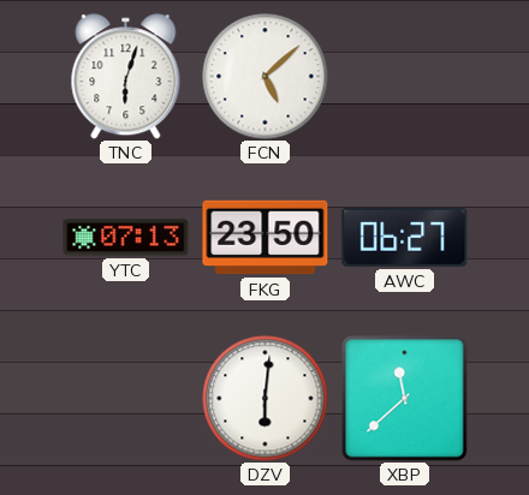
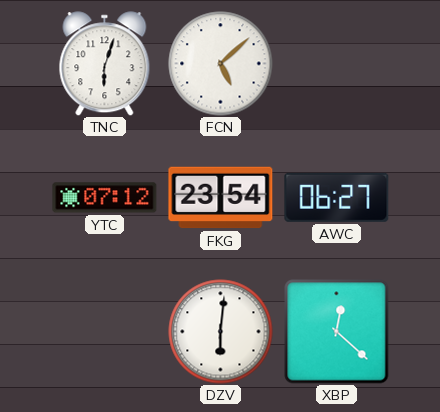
YTC: 07:13 -> 07:12
FKG: 23:50 -> 23:54
XBP: 11:38 -> 12:22
